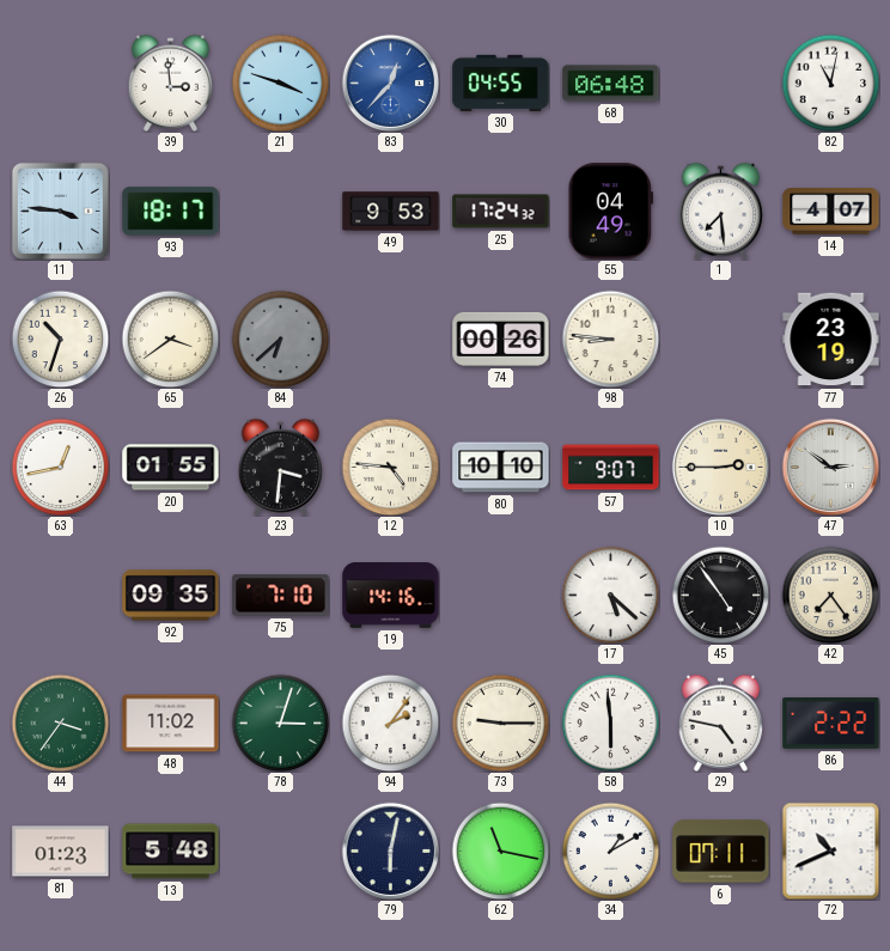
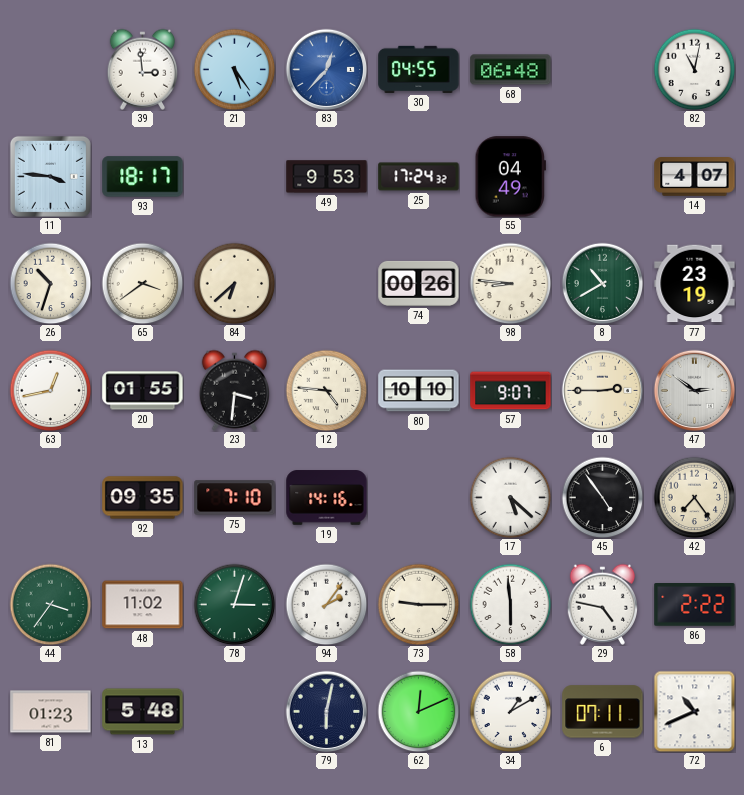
21: 3:48 -> 5:24
1: 7:29 -> none
84 dial: grey -> cream
8: none -> 10:40
62: 11:17 -> 12:11
